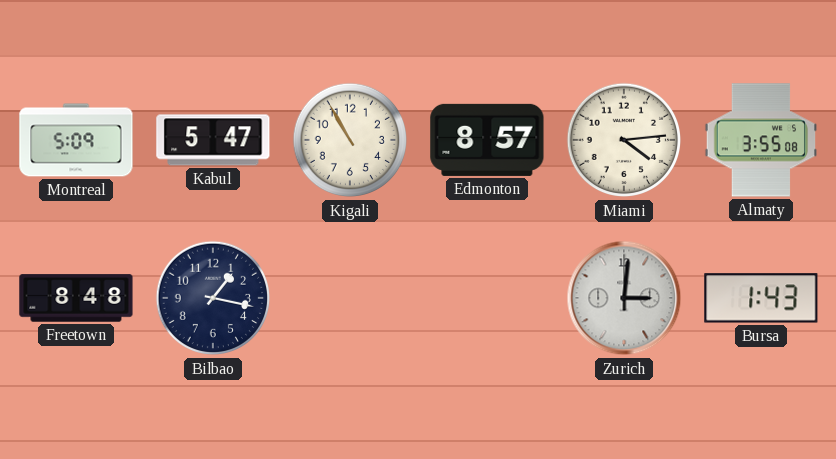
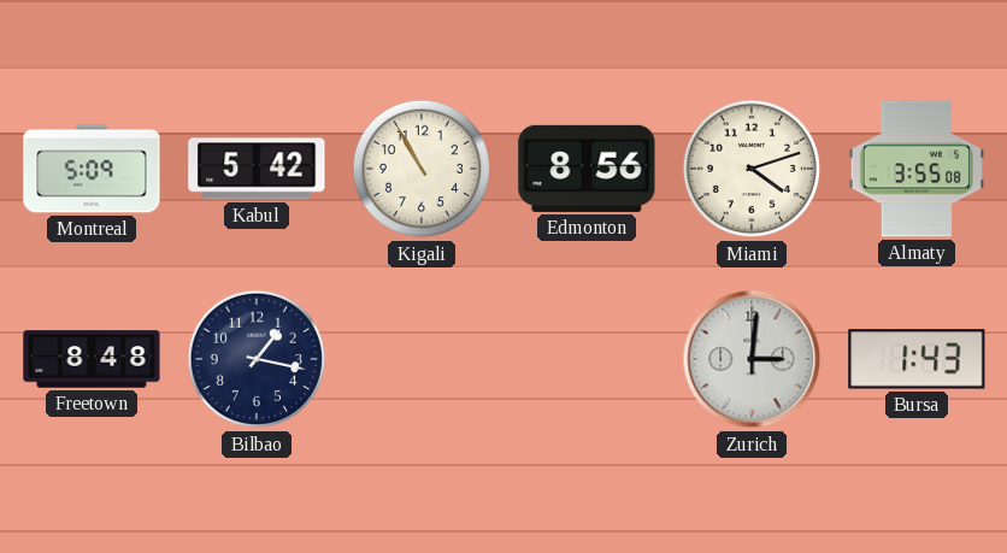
Kabul: 5:47 -> 5:42
Edmonton: 8:57 -> 8:56
Miami: 4:14 -> 4:12
